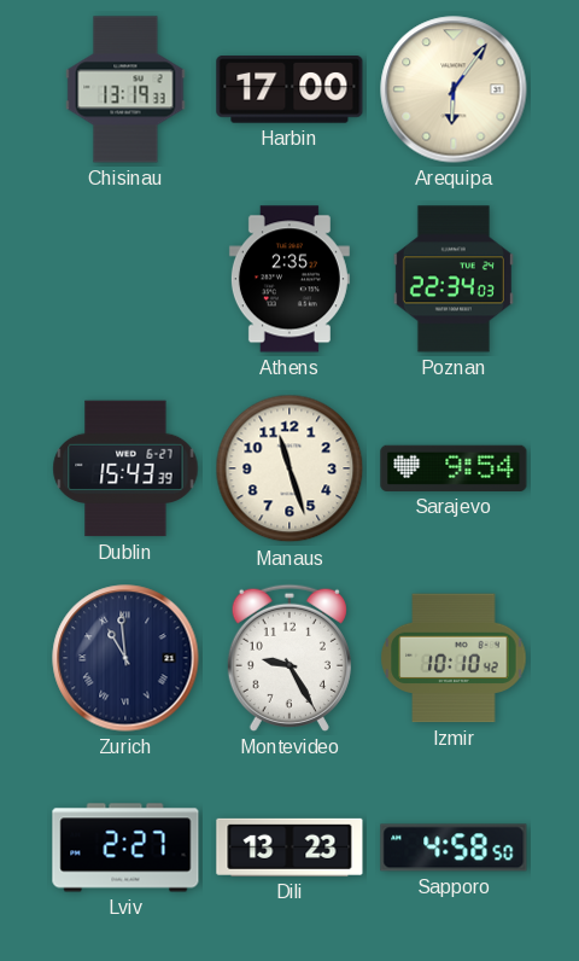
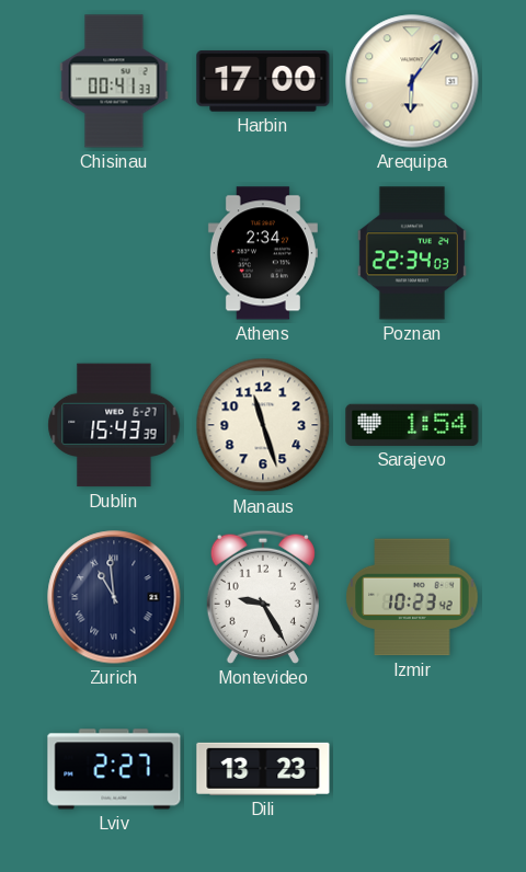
Chisinau: 13:19 -> 00:41
Athens: 2:35 -> 2:34
Sarajevo: 9:54 -> 1:54
Izmir: 10:10 -> 10:23
Sapporo: 4:58 -> none
